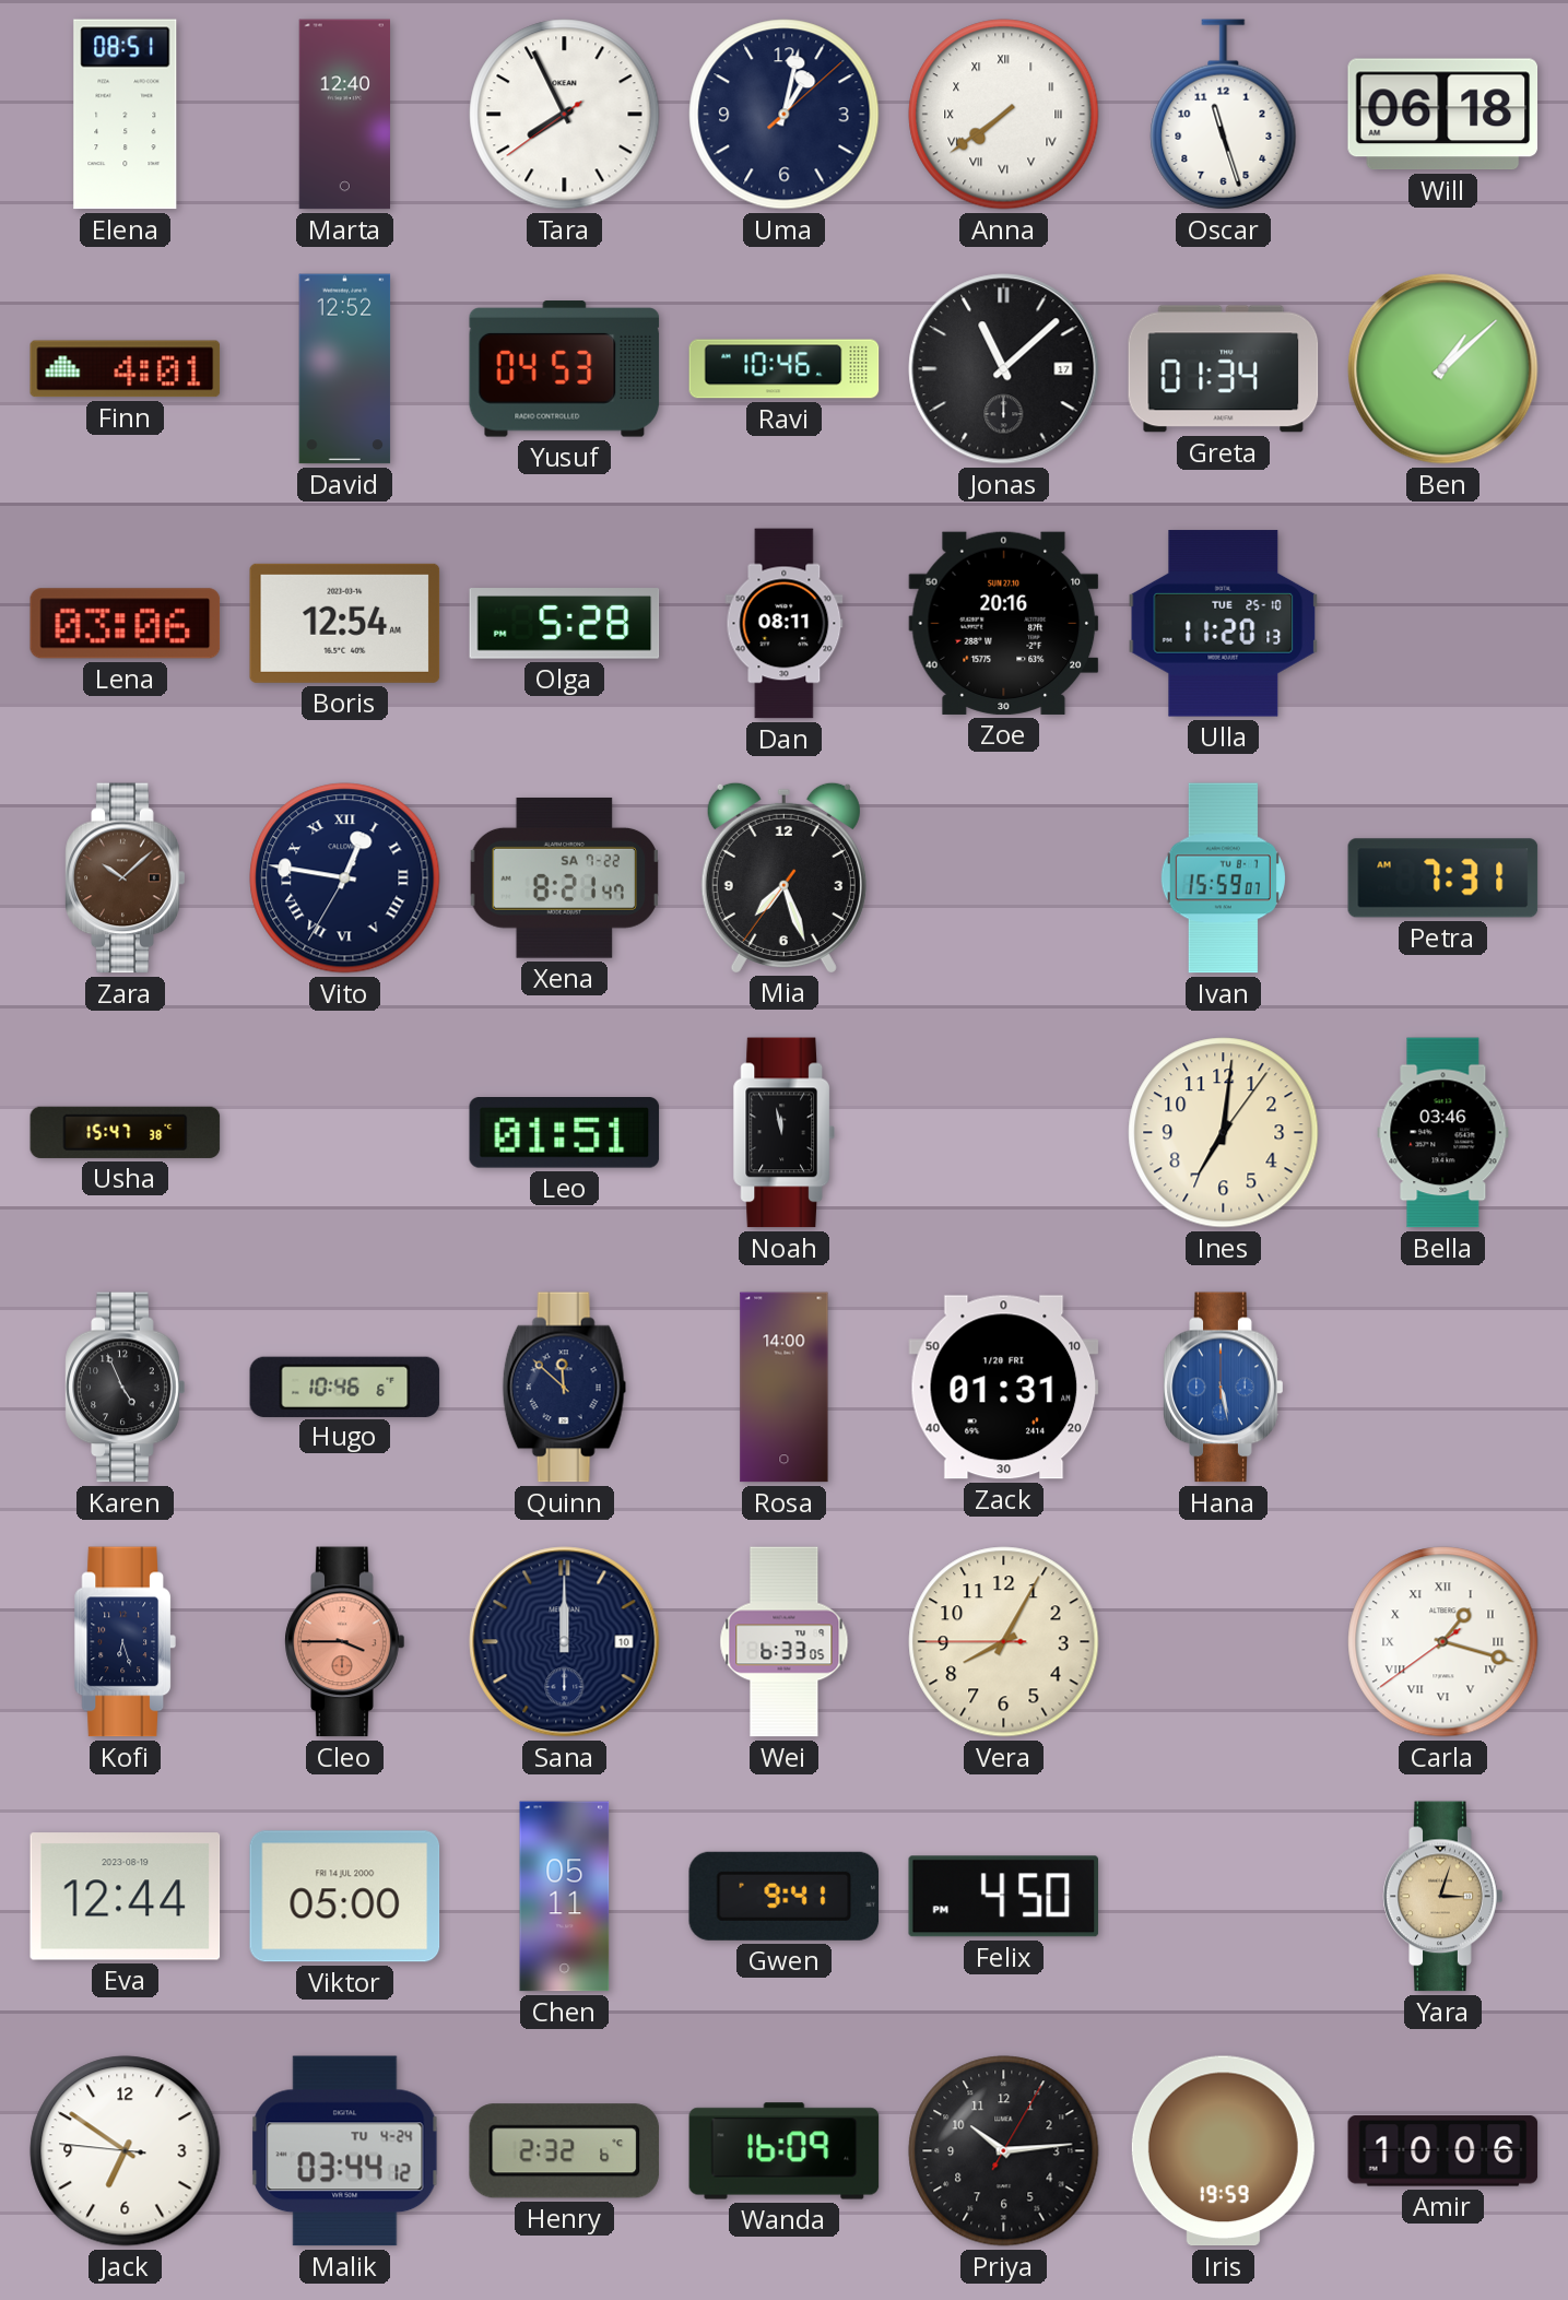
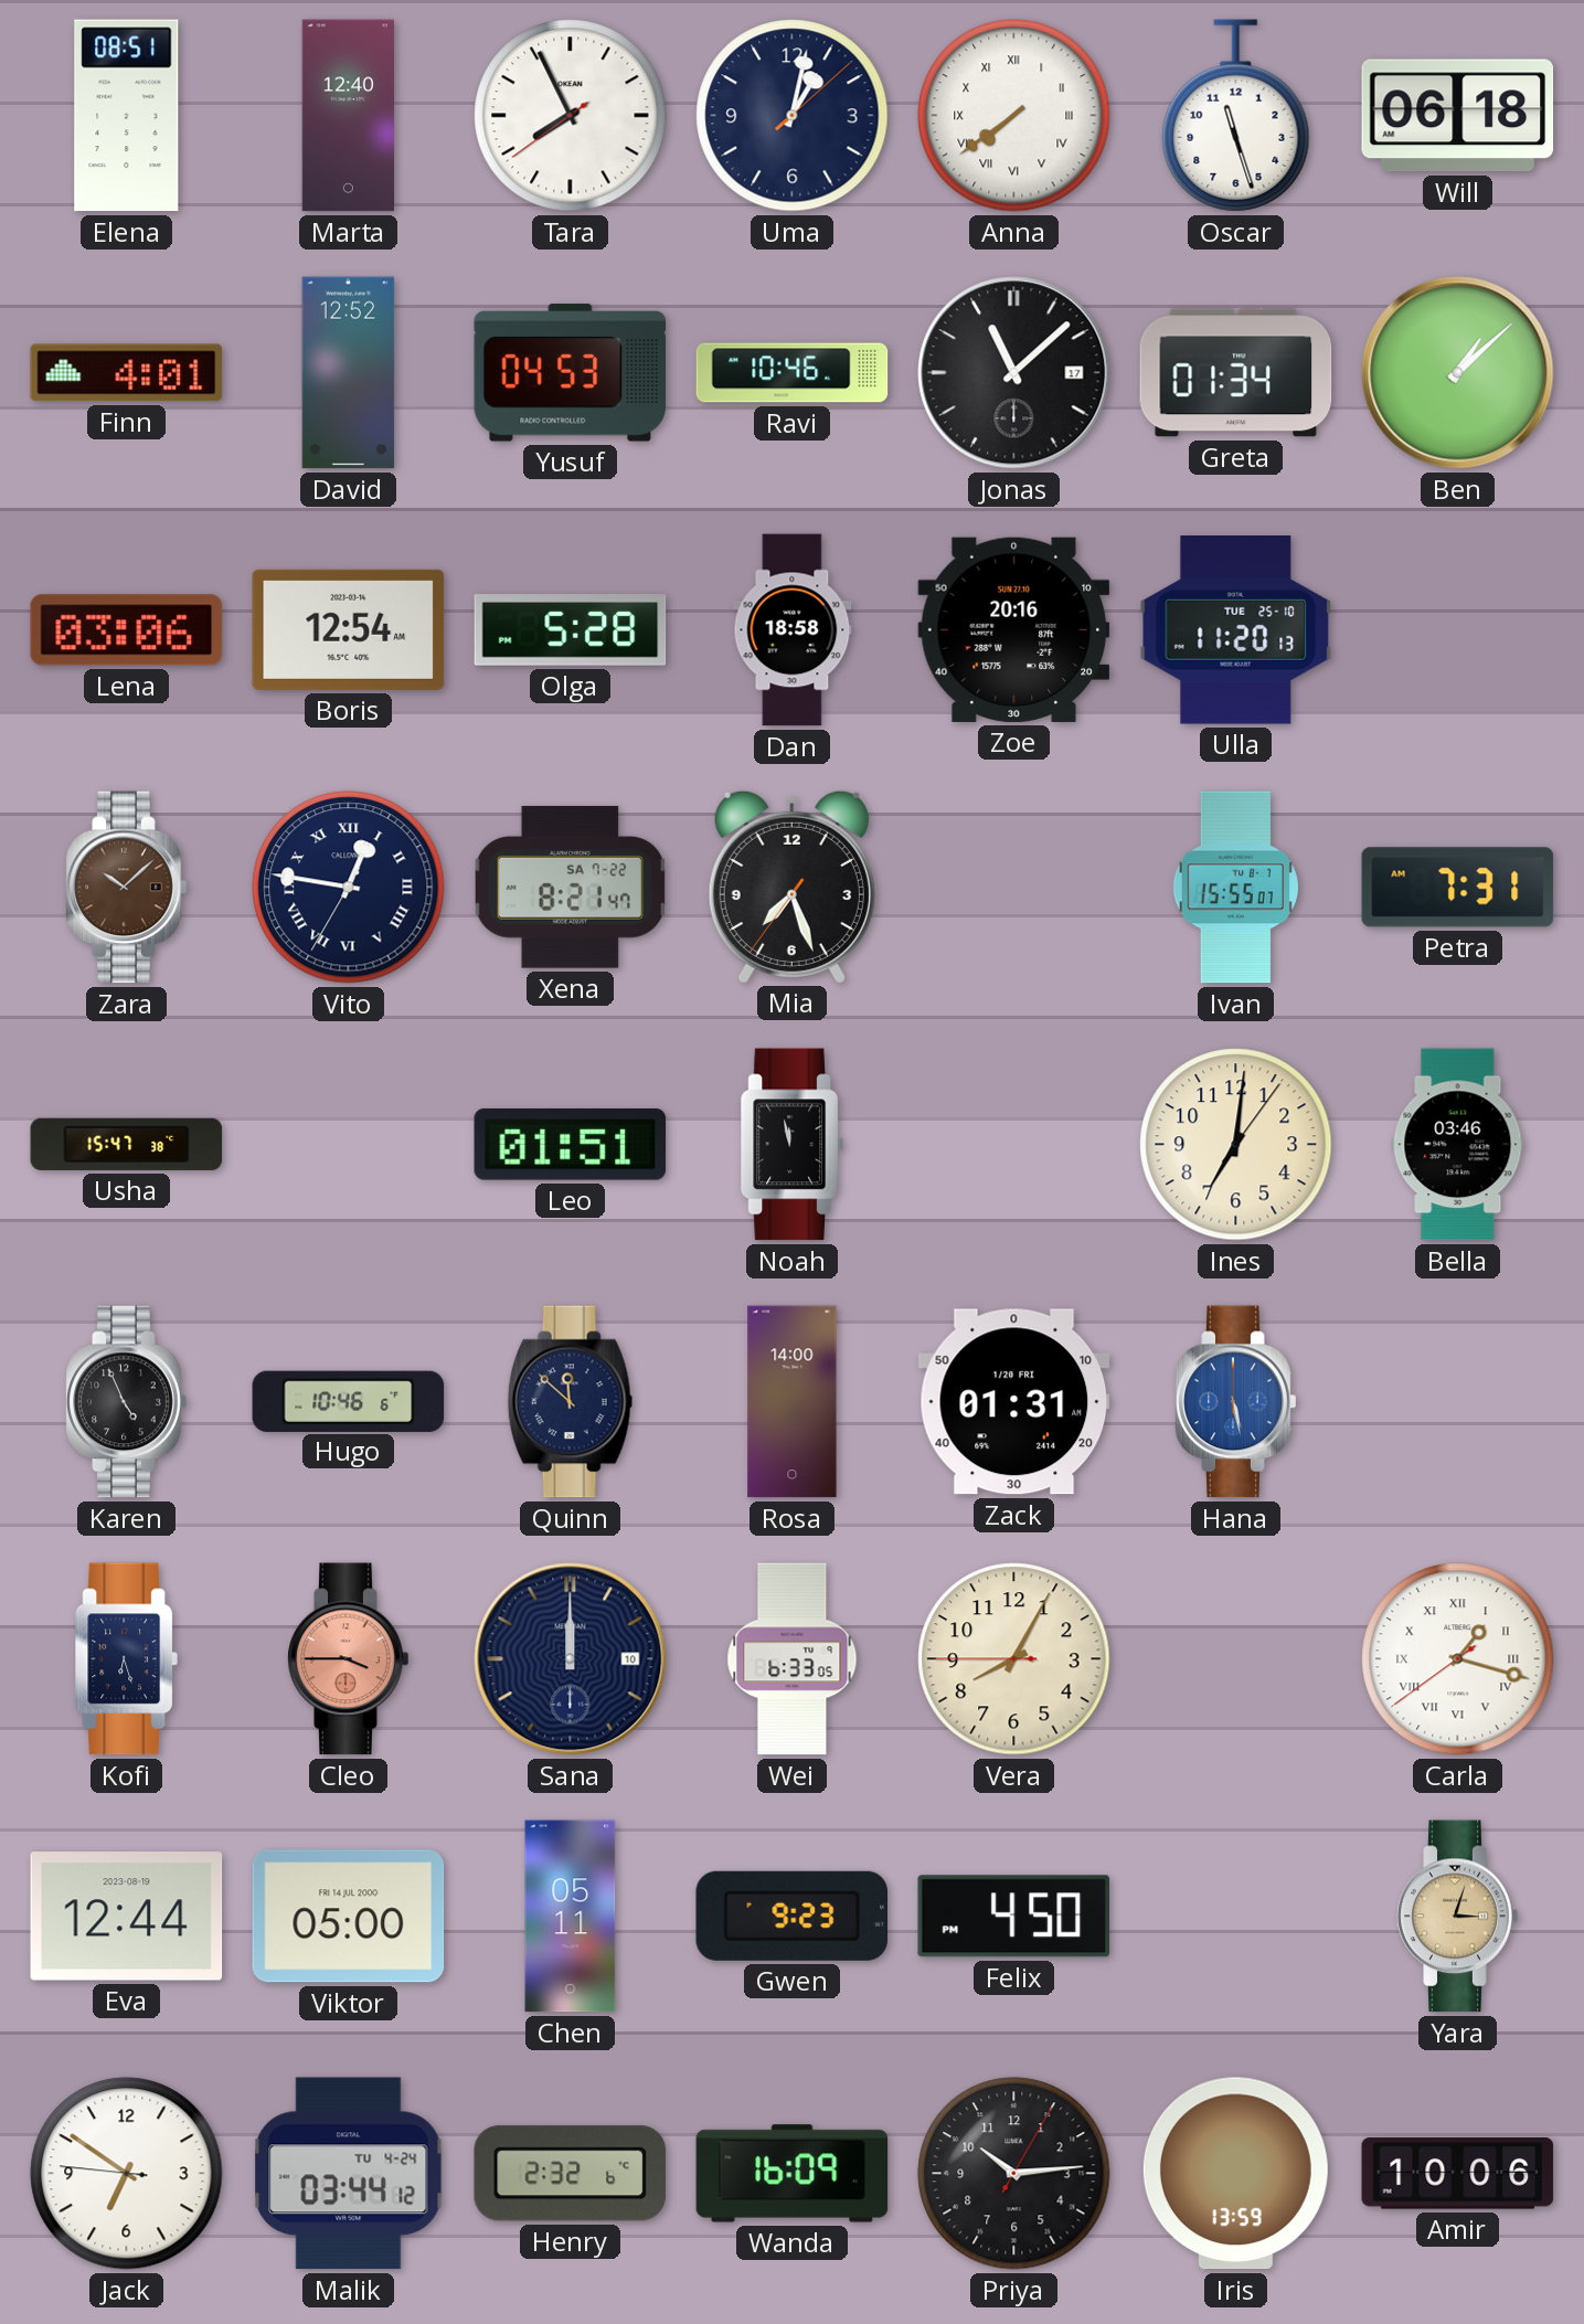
Dan: 08:11 -> 18:58
Ivan: 15:59 -> 15:55
Gwen: 9:41 -> 9:23
Iris: 19:59 -> 13:59
